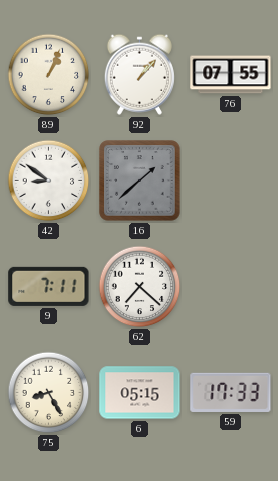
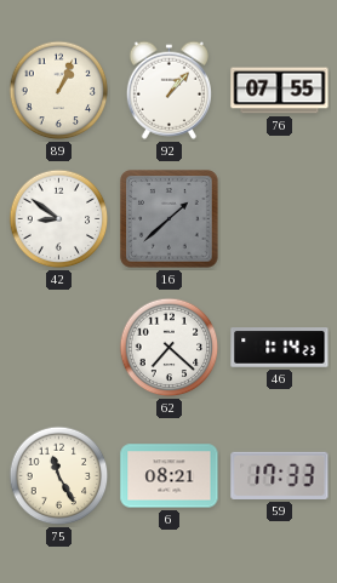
9: 7:11 -> none
46: none -> 1:14
75: 8:25 -> 11:25
6: 05:15 -> 08:21
